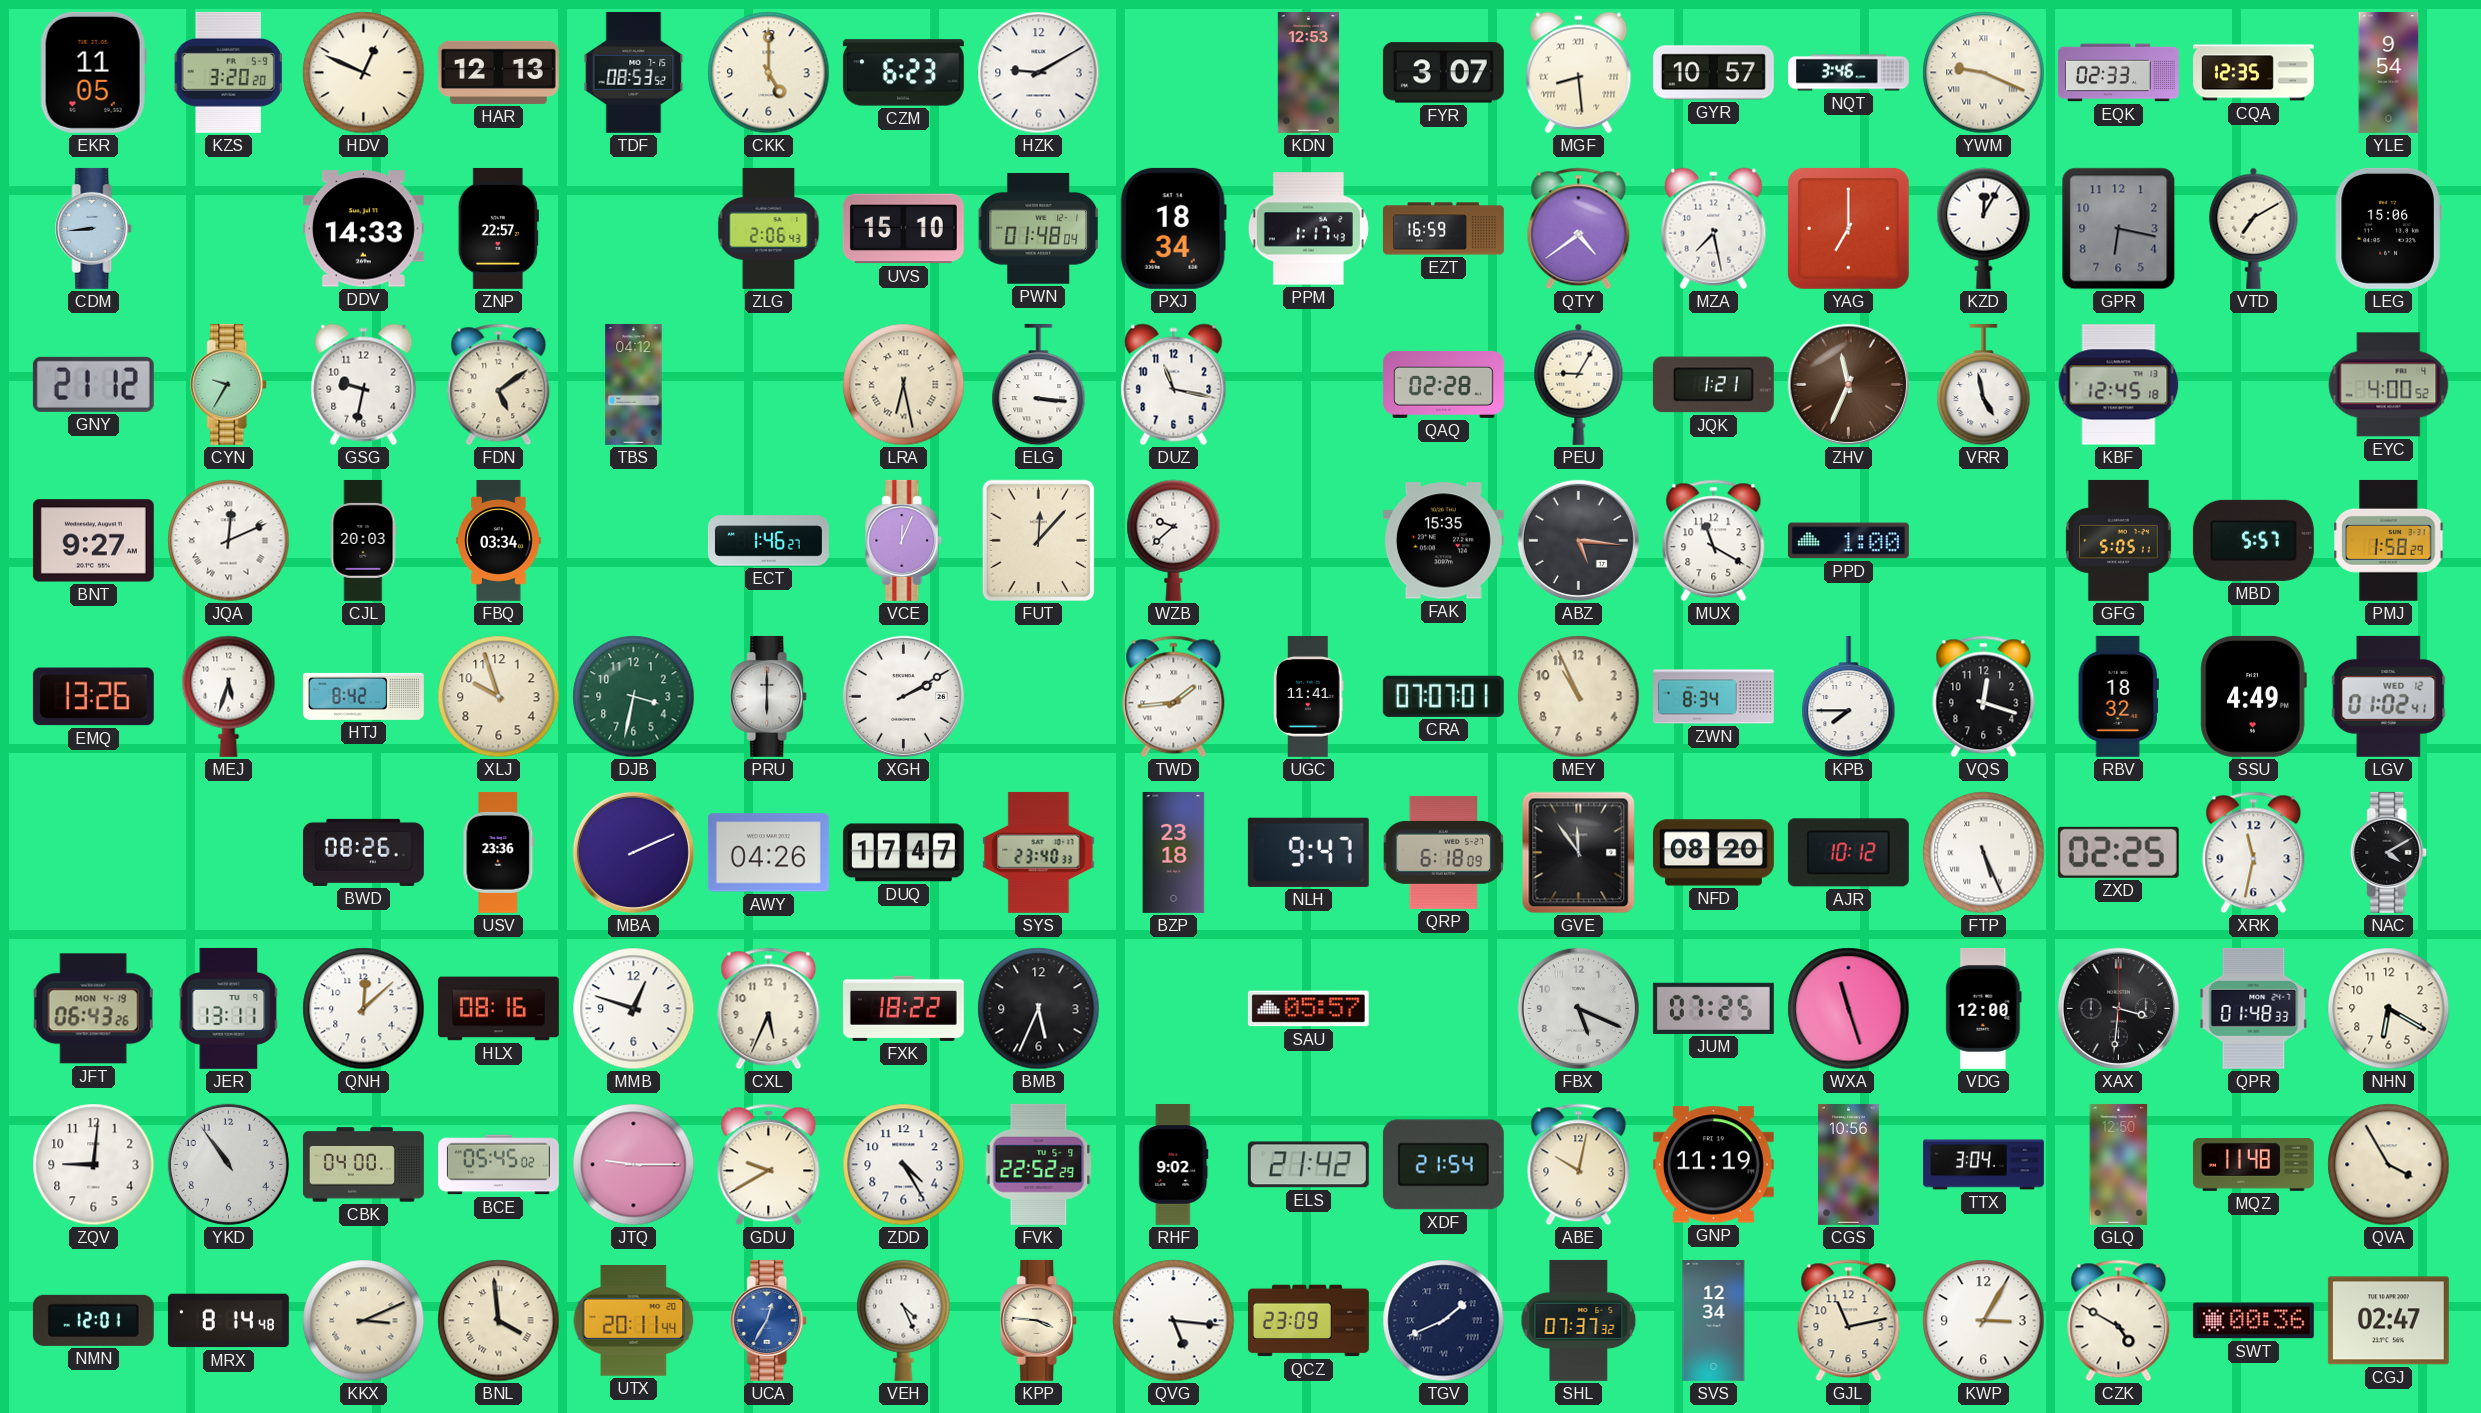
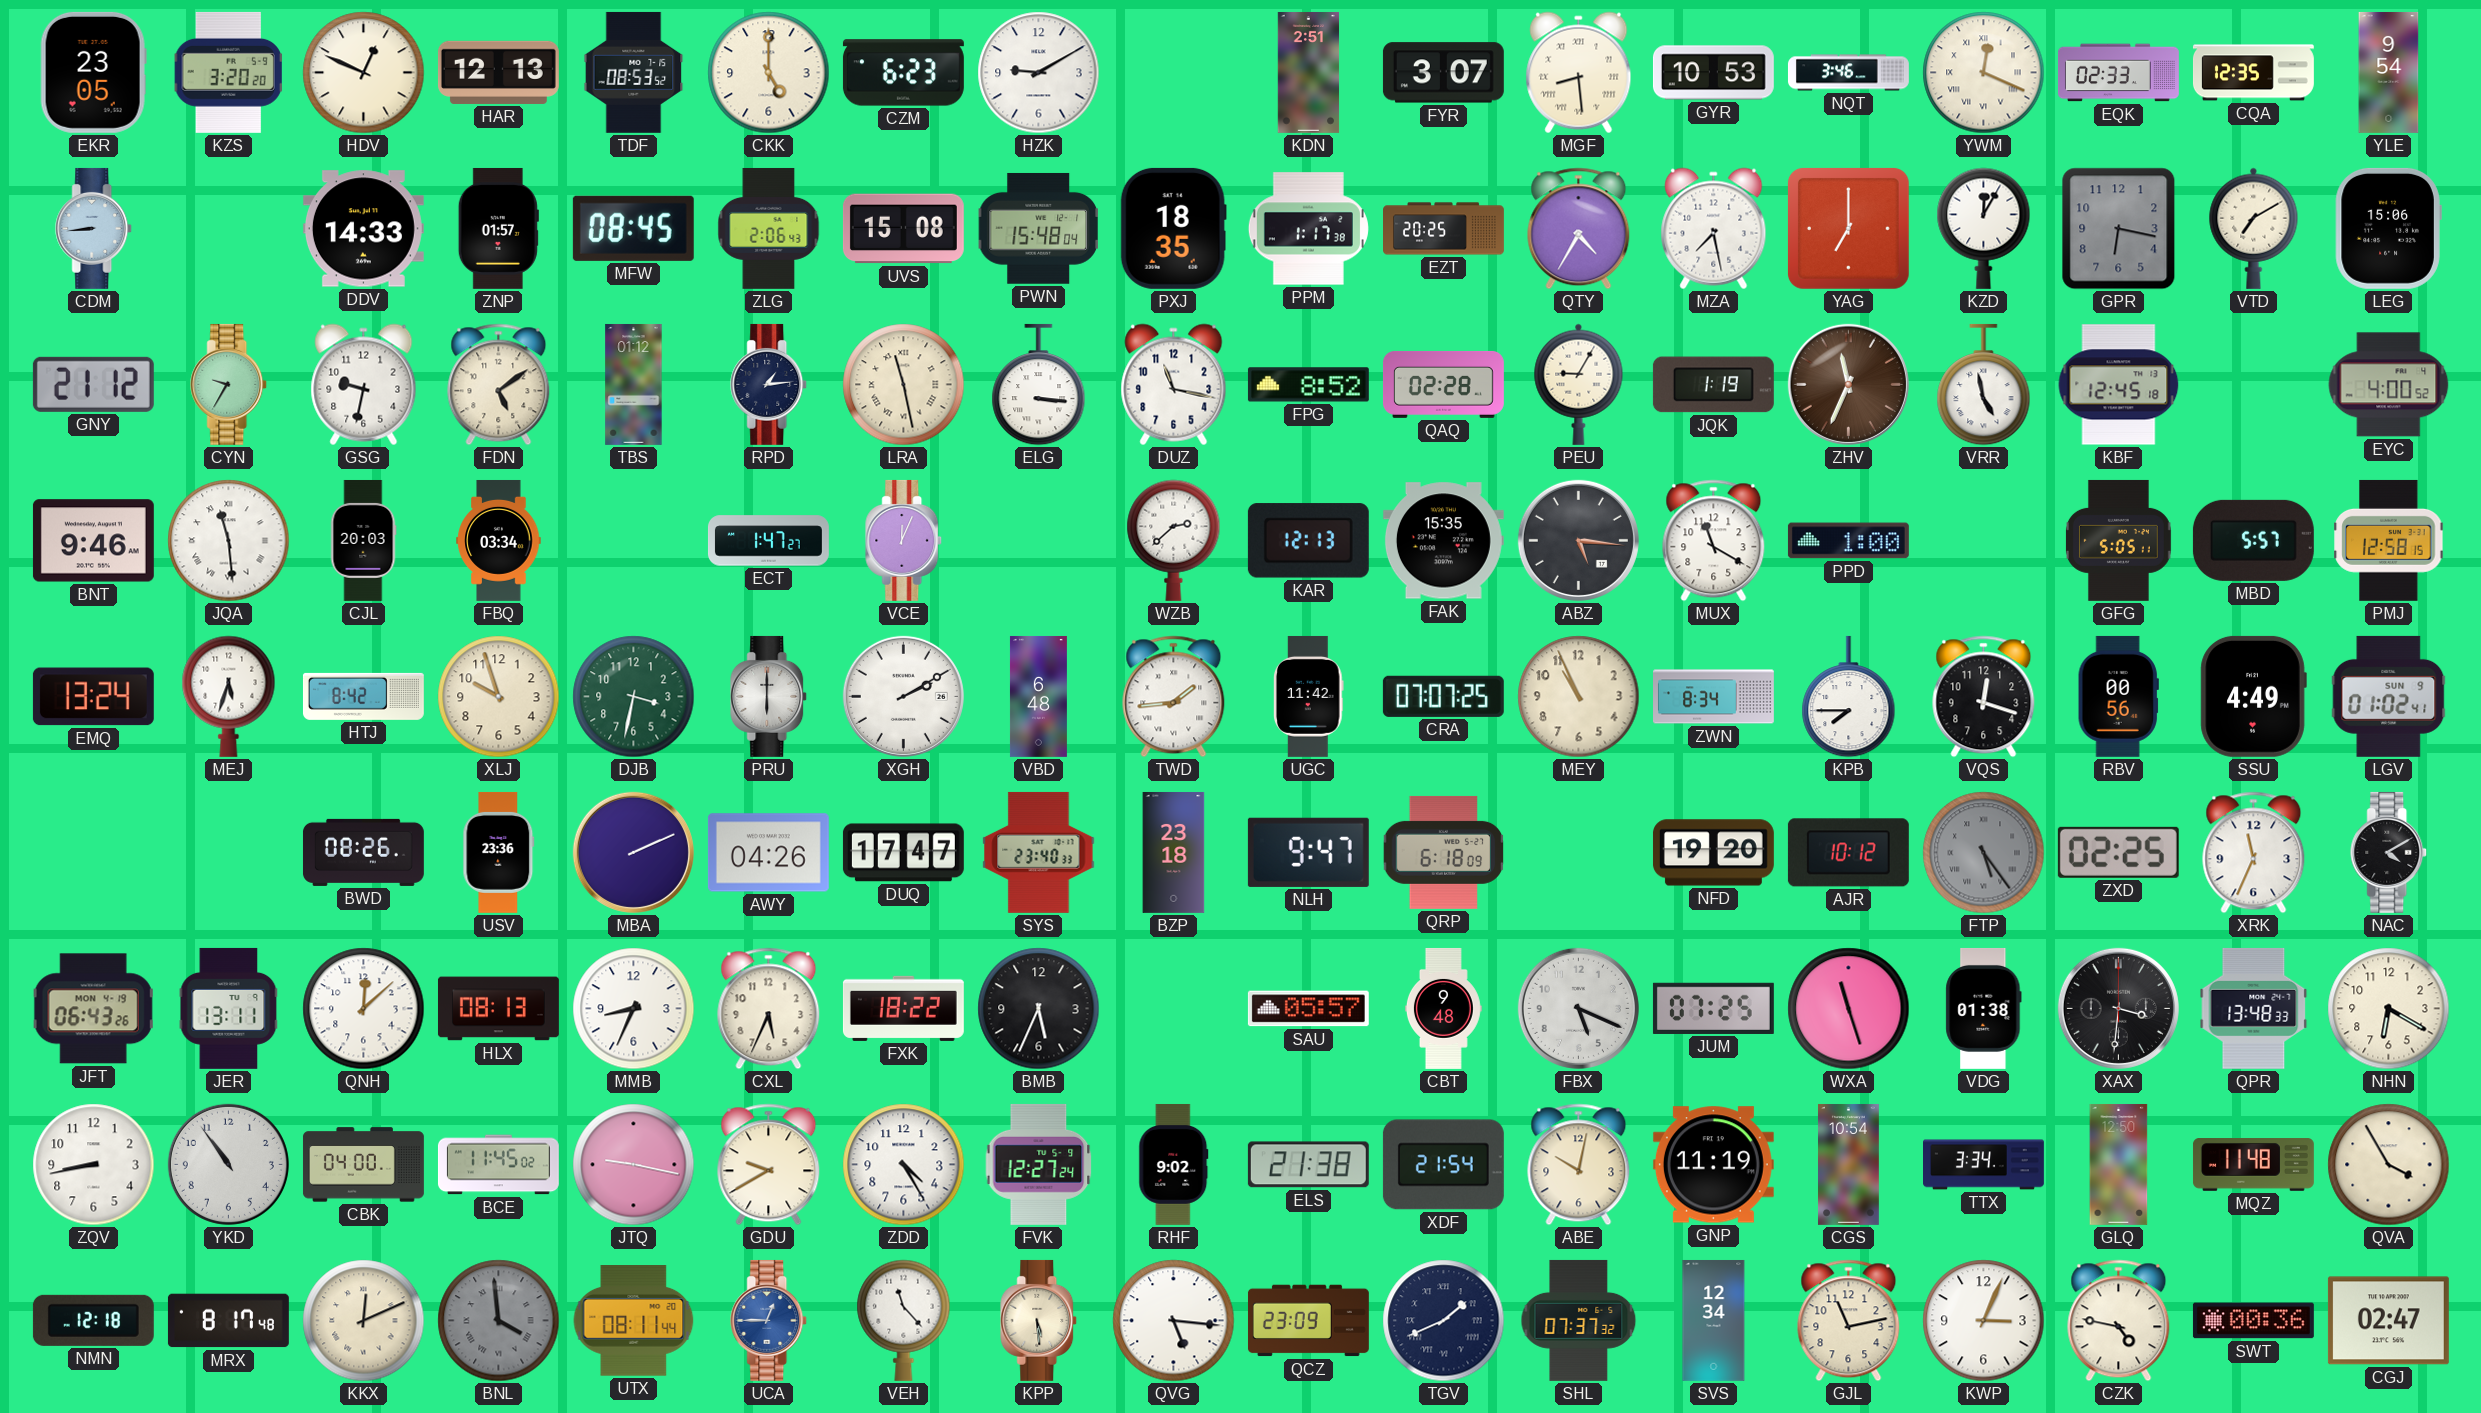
EKR: 11:05 -> 23:05
KDN: 12:53 -> 2:51
GYR: 10:57 -> 10:53
YWM: 9:19 -> 12:19
ZNP: 22:57 -> 01:57
MFW: none -> 08:45
UVS: 15:10 -> 15:08
PWN: 01:48 -> 15:48
PXJ: 18:34 -> 18:35
PPM: 1:17:43 -> 1:17:38
EZT: 16:59 -> 20:25
QTY: 4:39 -> 4:35
TBS: 04:12 -> 01:12
RPD: none -> 1:14
LRA: 6:28 -> 11:28
FPG: none -> 8:52
JQK: 1:21 -> 1:19
BNT: 9:27 -> 9:46
JQA: 12:11 -> 11:29
ECT: 1:46 -> 1:47
FUT: 12:07 -> none
WZB: 9:38 -> 2:38
KAR: none -> 12:13
PMJ: 1:58 -> 12:58
EMQ: 13:26 -> 13:24
VBD: none -> 6:48
UGC: 11:41 -> 11:42
CRA: 07:07:01 -> 07:07:25
RBV: 18:32 -> 00:56
LGV date: WED 12 -> SUN 9
GVE: 11:54 -> none
NFD: 08:20 -> 19:20
FTP: 5:26 -> 5:24
FTP dial: white -> grey
XRK: 11:32 -> 11:34
HLX: 08:16 -> 08:13
MMB: 12:48 -> 8:34
CBT: none -> 9:48
VDG: 12:00 -> 01:38
QPR: 01:48 -> 13:48
ZQV: 9:01 -> 8:43
BCE: 05:45 -> 11:45
JTQ: 9:15 -> 9:17
FVK: 22:52 -> 12:27
ELS: 21:42 -> 21:38
CGS: 10:56 -> 10:54
TTX: 3:04 -> 3:34
NMN: 12:01 -> 12:18
MRX: 8:14 -> 8:17
KKX: 3:11 -> 12:11
BNL dial: cream -> grey
UTX: 20:11 -> 08:11
UCA: 12:35 -> 12:45
VEH: 4:26 -> 11:23
KPP: 3:46 -> 5:29
KWP: 3:05 -> 3:04
CZK: 4:50 -> 4:47
